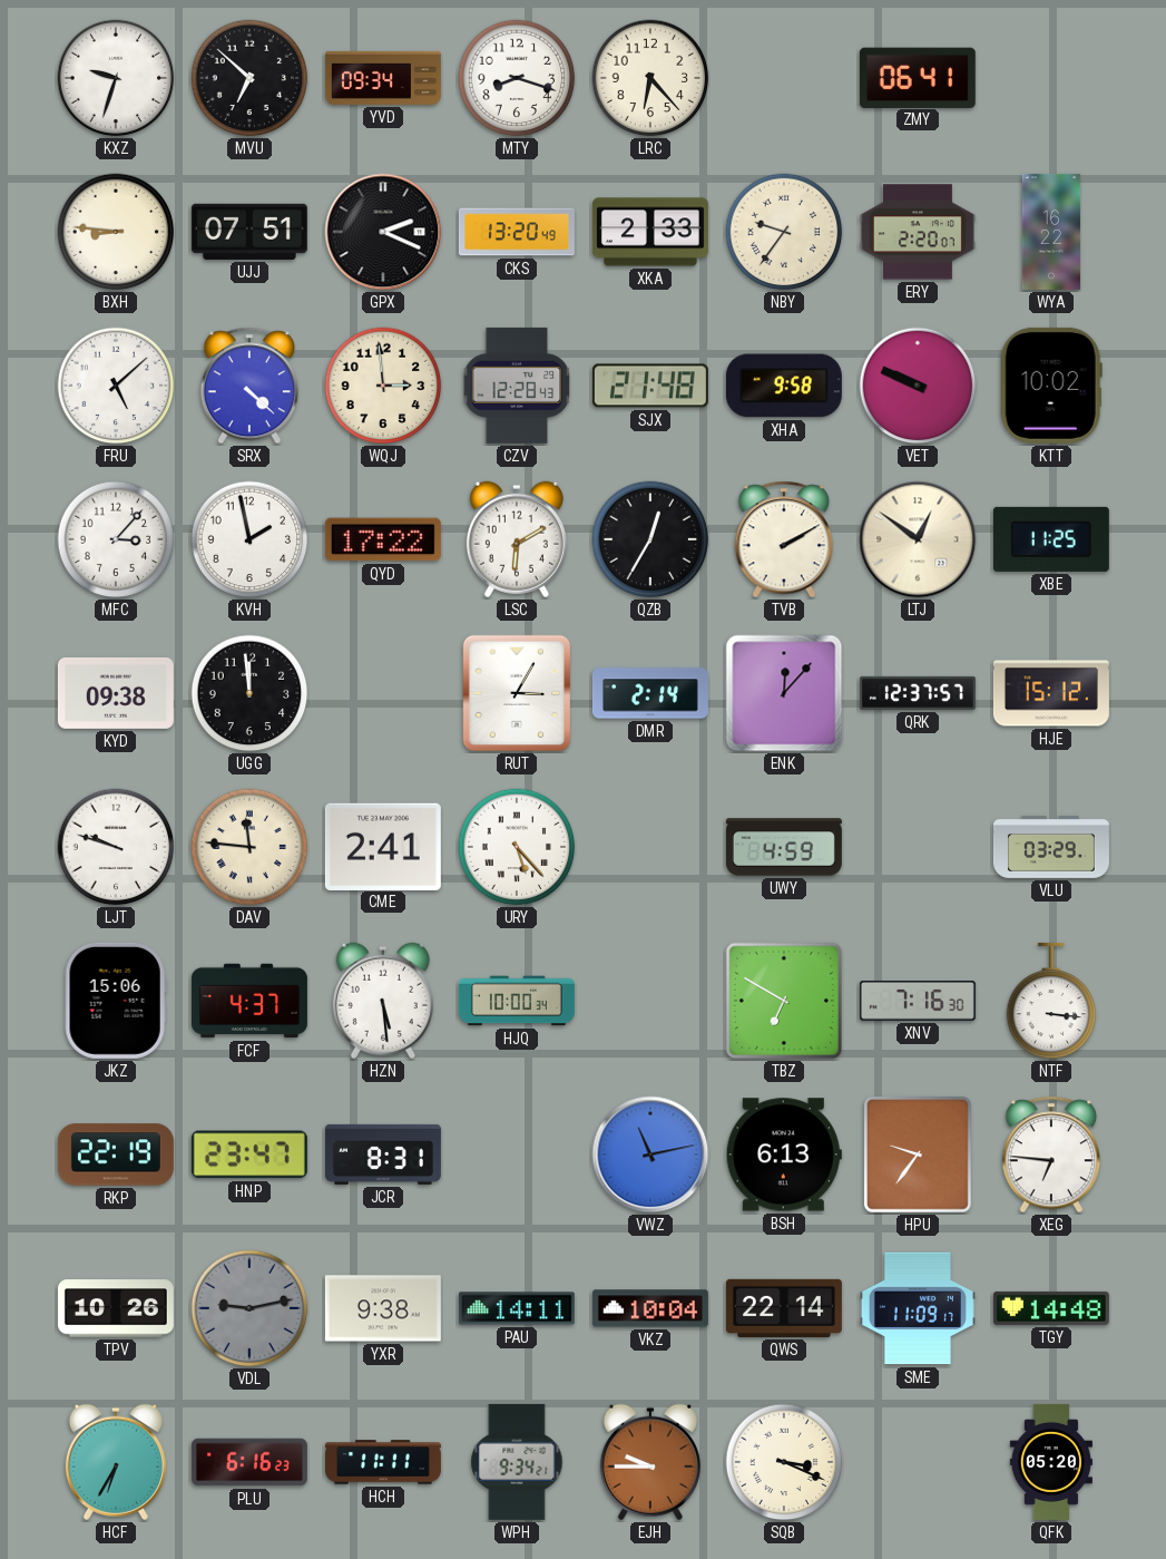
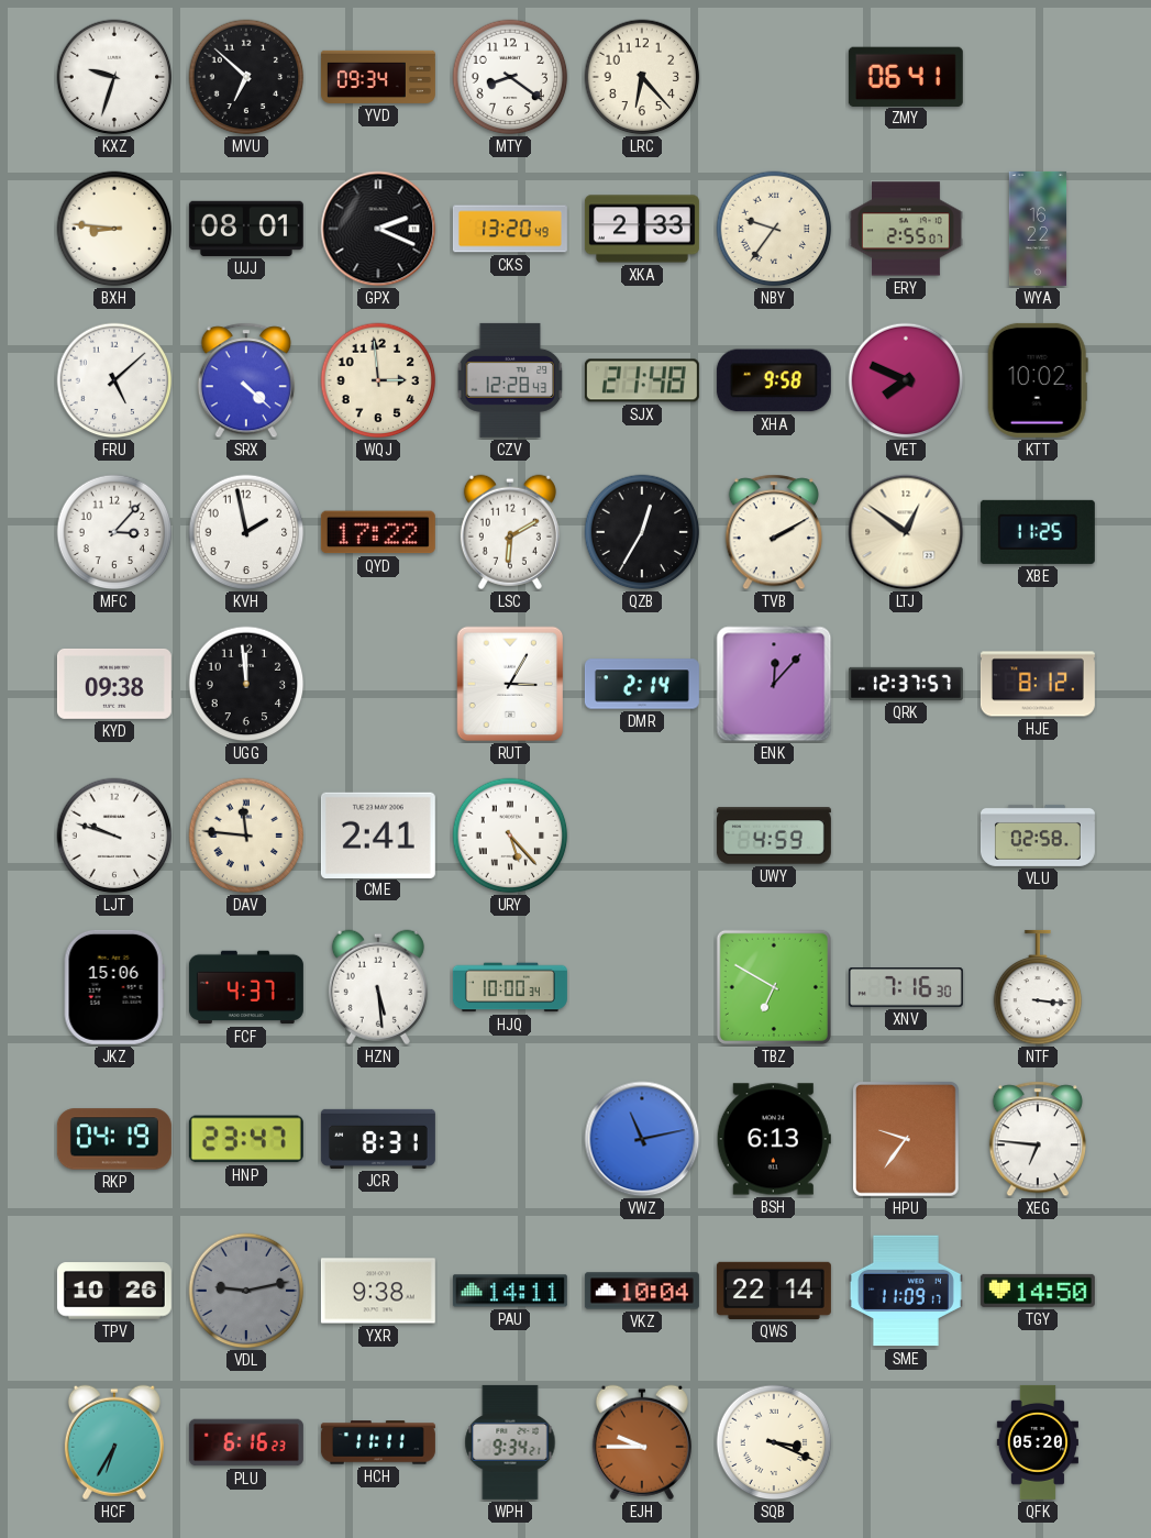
MTY: 8:18 -> 8:21
UJJ: 07:51 -> 08:01
ERY: 2:20 -> 2:55
VET: 9:49 -> 7:49
HJE: 15:12 -> 8:12
VLU: 03:29 -> 02:58
RKP: 22:19 -> 04:19
TGY: 14:48 -> 14:50
